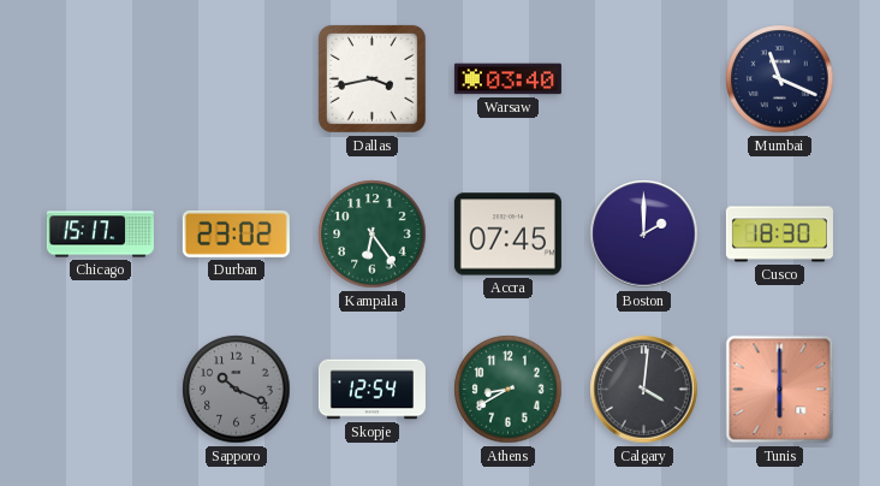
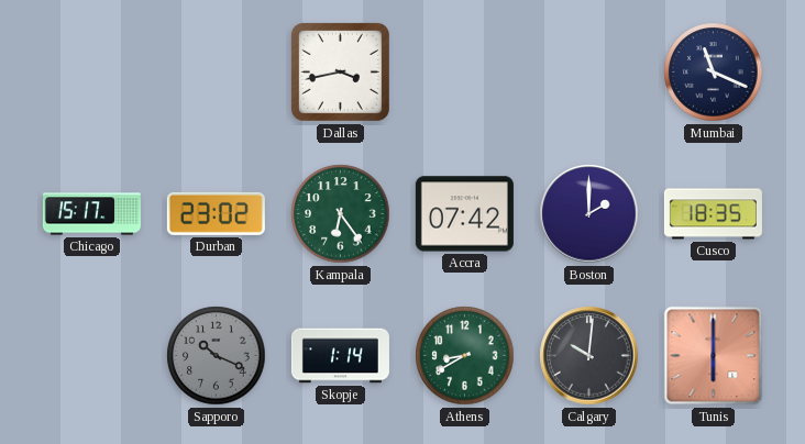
Warsaw: 03:40 -> none
Accra: 07:45 -> 07:42
Cusco: 18:30 -> 18:35
Skopje: 12:54 -> 1:14
Calgary: 4:01 -> 10:01
